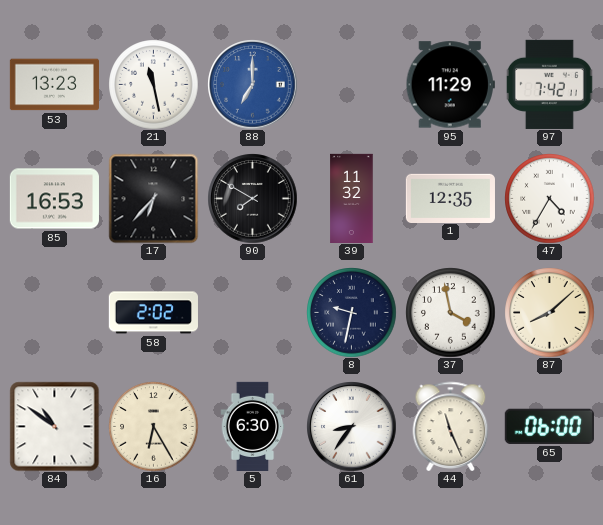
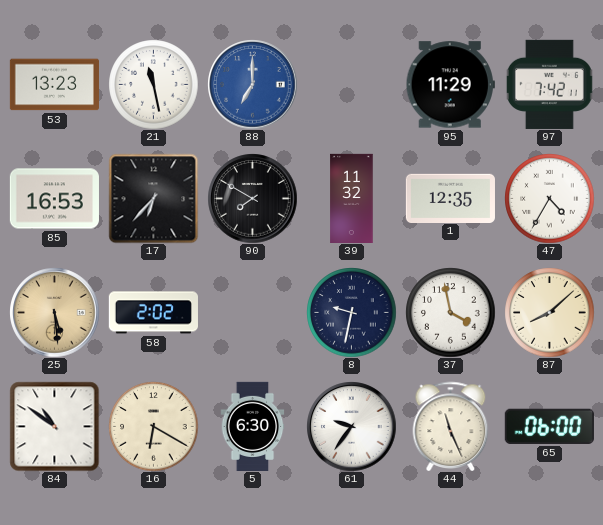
25: none -> 5:29
16: 6:25 -> 6:20
61: 8:36 -> 9:36
